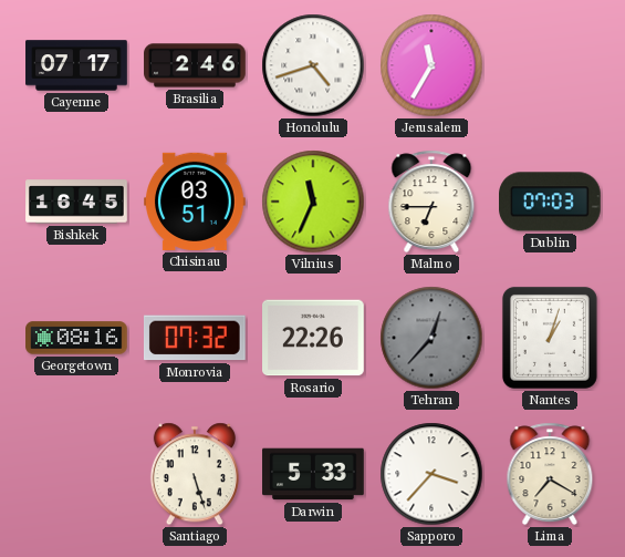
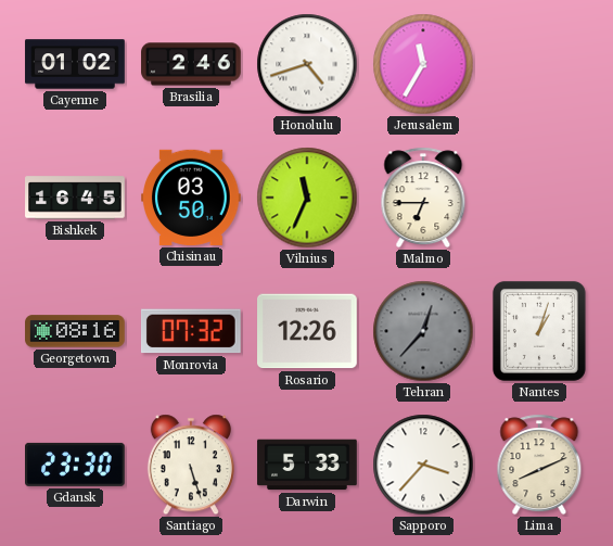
Cayenne: 07:17 -> 01:02
Chisinau: 03:51 -> 03:50
Dublin: 07:03 -> none
Rosario: 22:26 -> 12:26
Gdansk: none -> 23:30
Lima: 7:20 -> 8:11
